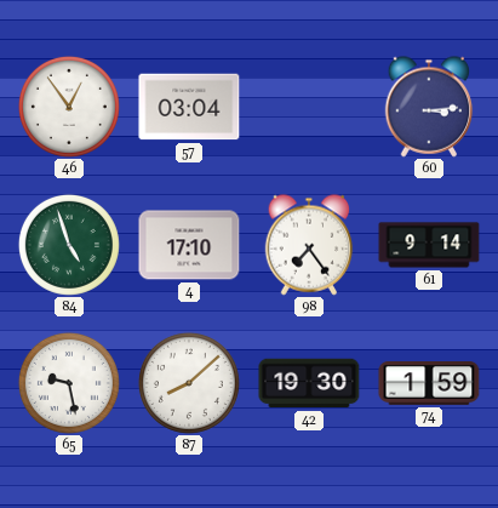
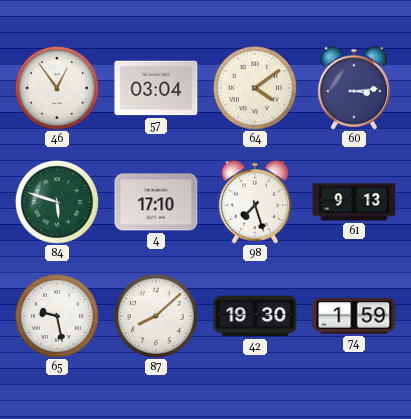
64: none -> 4:09
84: 4:57 -> 5:48
98: 7:24 -> 7:27
61: 9:14 -> 9:13
